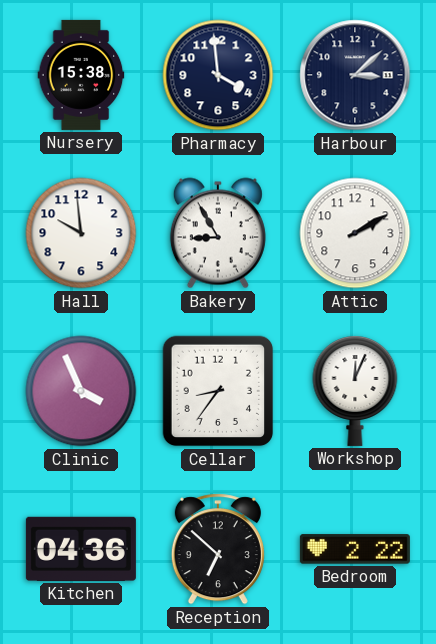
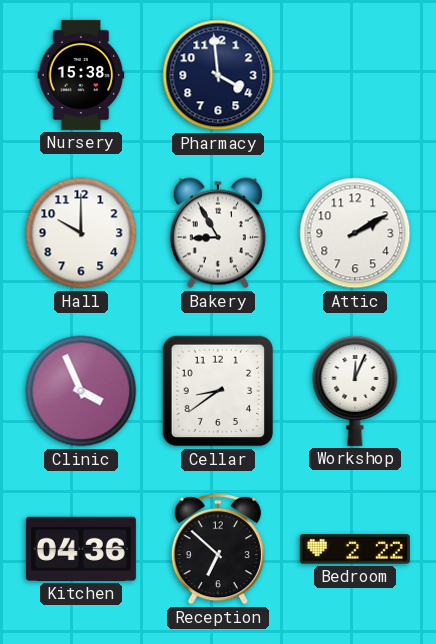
Harbour: 3:08 -> none
Hall: 9:59 -> 10:00
Cellar: 8:36 -> 8:39
